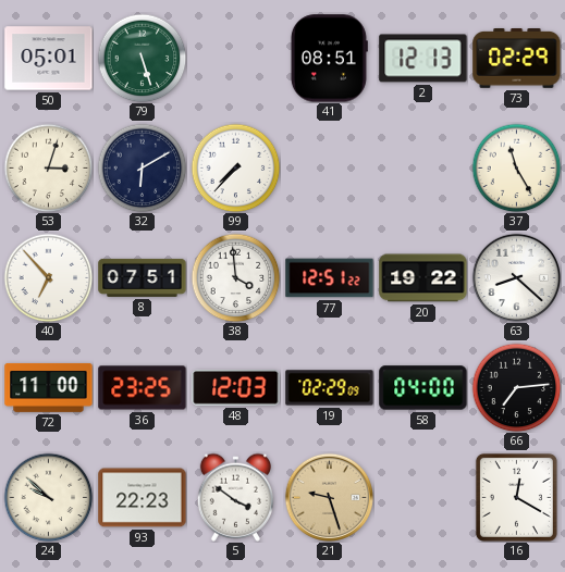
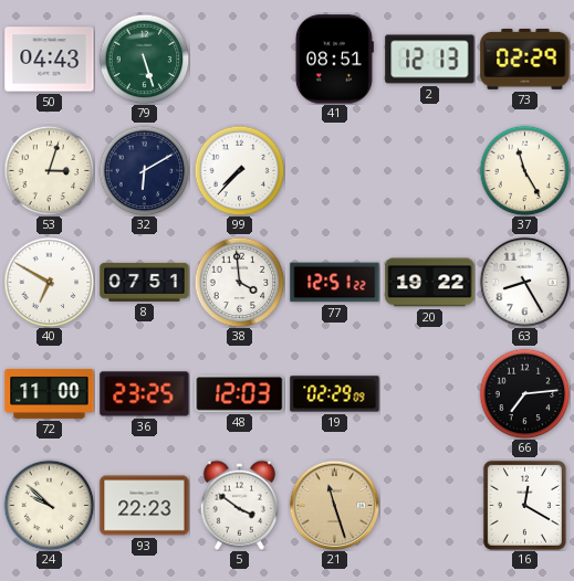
50: 05:01 -> 04:43
40: 6:53 -> 6:50
63: 8:22 -> 8:25
58: 04:00 -> none
21: 9:27 -> 11:27
